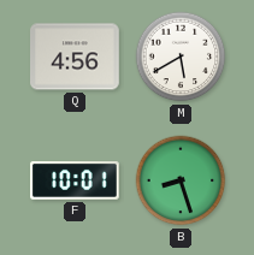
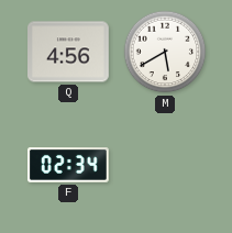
F: 10:01 -> 02:34
B: 8:27 -> none
